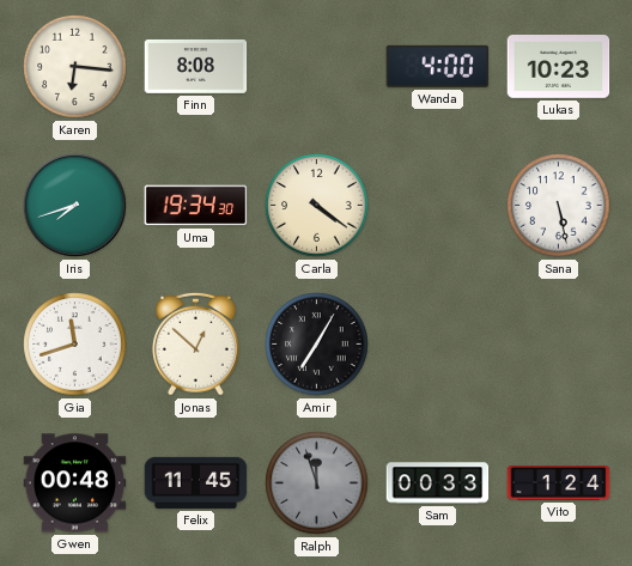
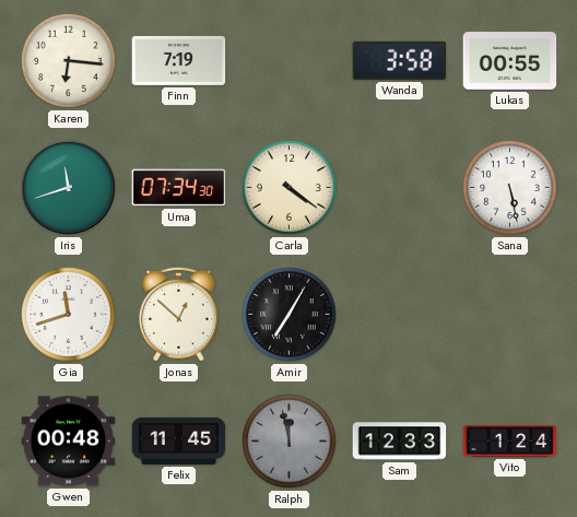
Finn: 8:08 -> 7:19
Wanda: 4:00 -> 3:58
Lukas: 10:23 -> 00:55
Iris: 7:42 -> 11:42
Uma: 19:34 -> 07:34
Ralph: 11:57 -> 11:58
Sam: 00:33 -> 12:33
